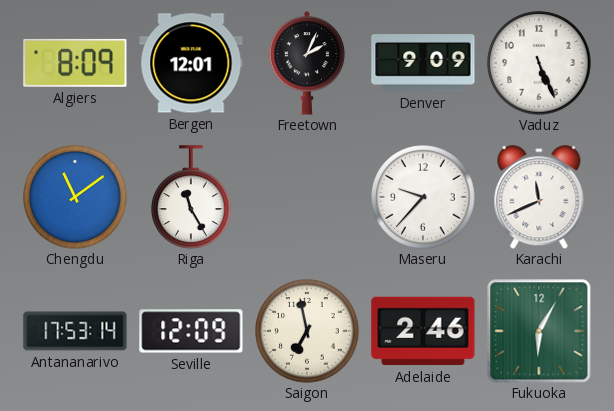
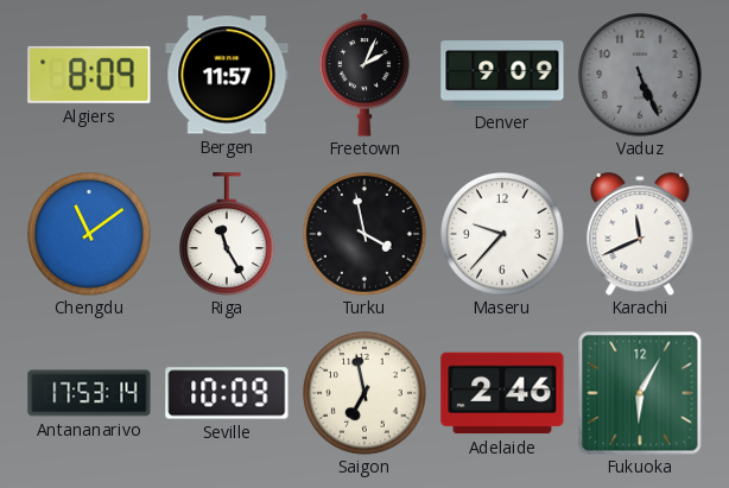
Bergen: 12:01 -> 11:57
Vaduz dial: white -> grey
Turku: none -> 3:58
Seville: 12:09 -> 10:09
